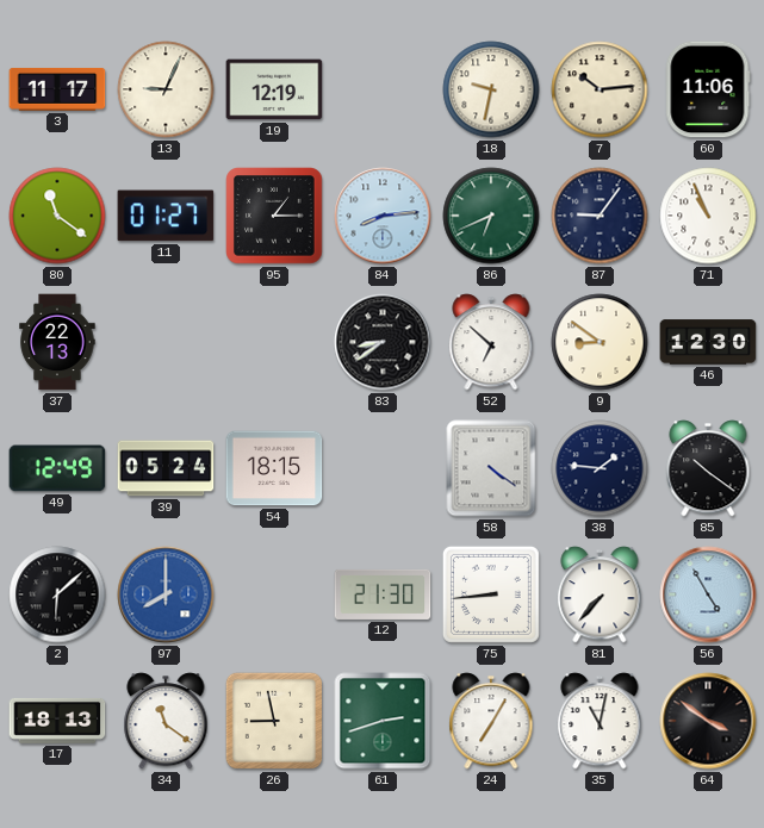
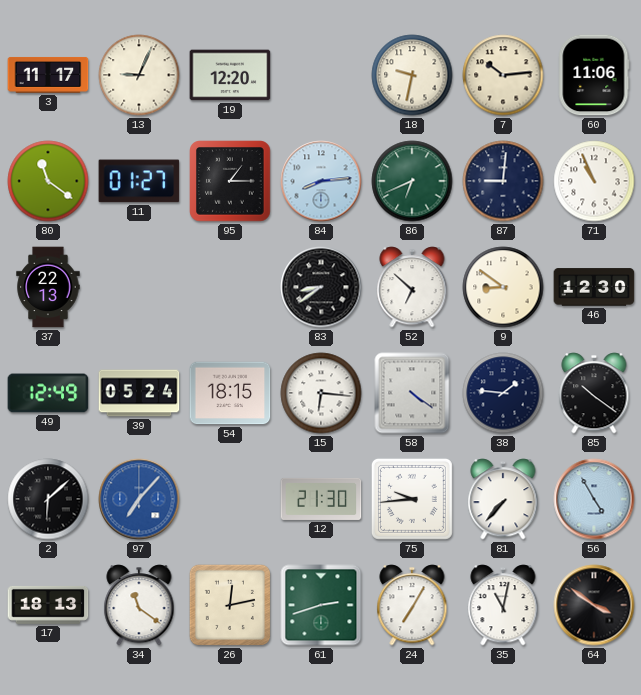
19: 12:19 -> 12:20
87: 9:06 -> 9:01
15: none -> 6:16
97: 8:00 -> 7:07
75: 8:44 -> 9:44
26: 8:58 -> 12:13
